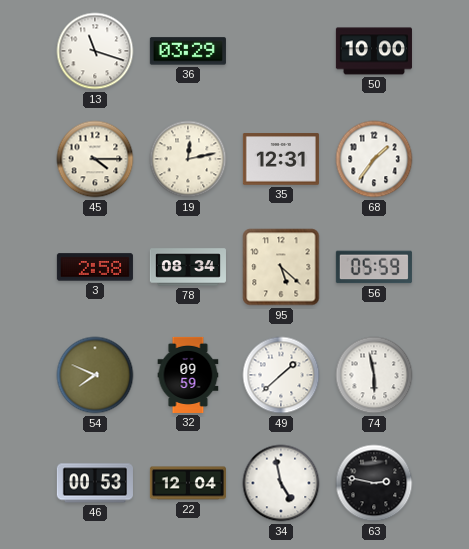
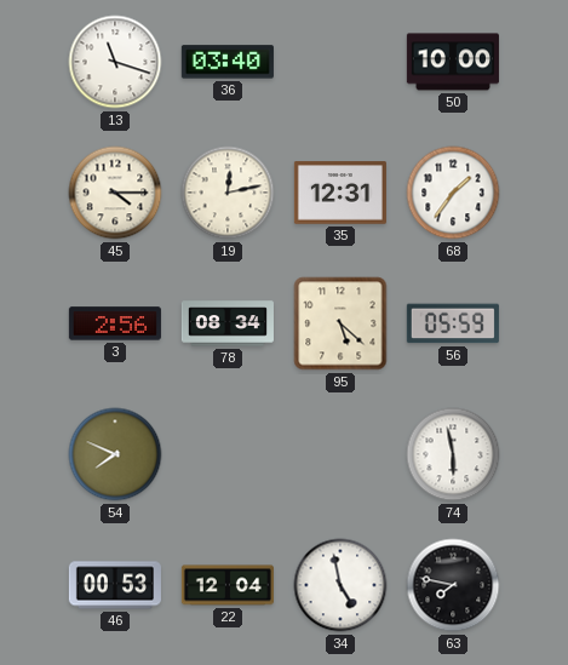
36: 03:29 -> 03:40
3: 2:58 -> 2:56
32: 09:59 -> none
49: 1:38 -> none
63: 2:47 -> 7:47
